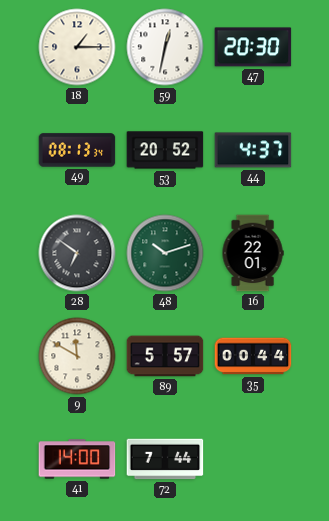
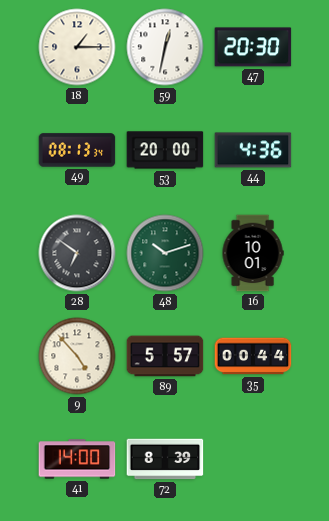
53: 20:52 -> 20:00
44: 4:37 -> 4:36
16: 22:01 -> 10:01
9: 11:50 -> 4:53
72: 7:44 -> 8:39
